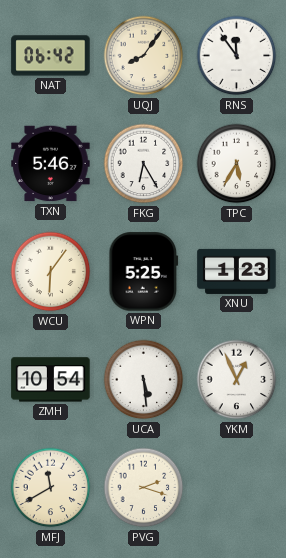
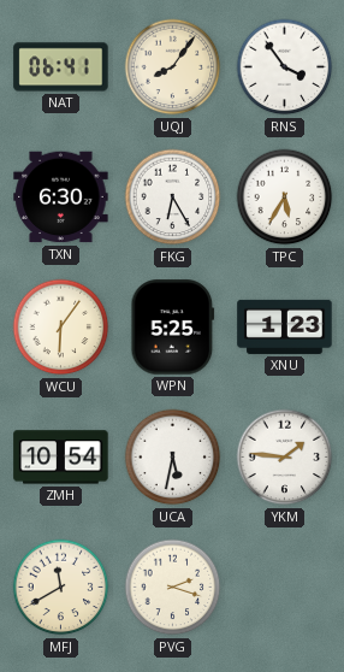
NAT: 06:42 -> 06:41
RNS: 11:54 -> 3:54
TXN: 5:46 -> 6:30
UCA: 5:29 -> 5:32
YKM: 12:56 -> 1:46
